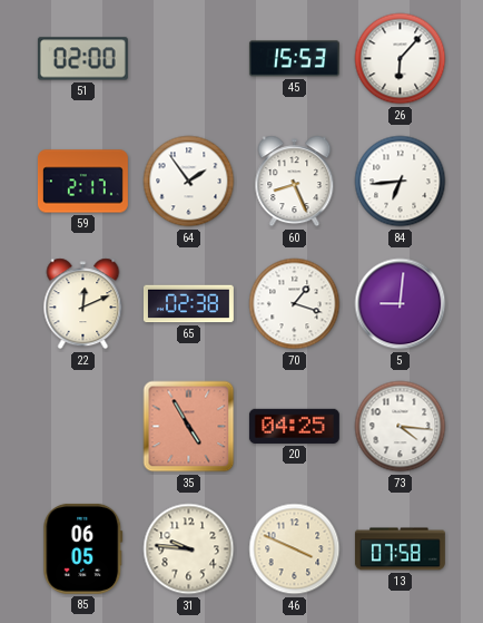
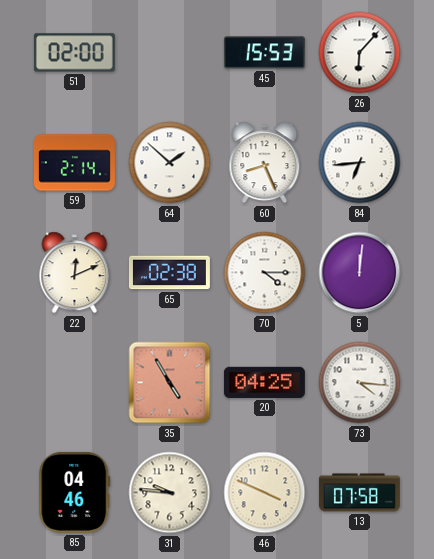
59: 2:17 -> 2:14
64: 1:54 -> 1:52
70: 1:18 -> 4:15
5: 9:01 -> 12:01
85: 06:05 -> 04:46
